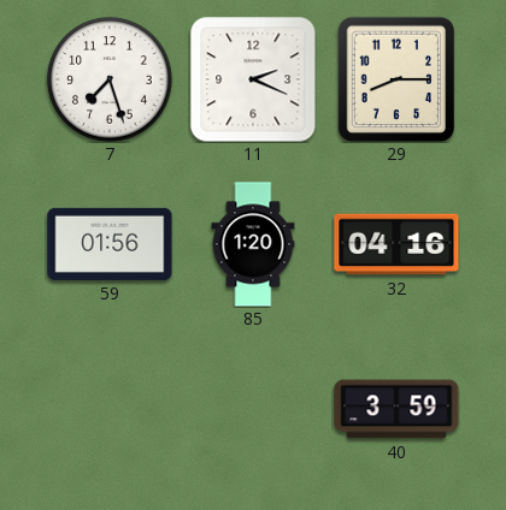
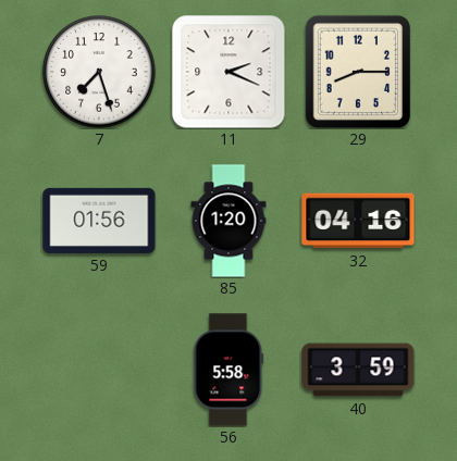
56: none -> 5:58
